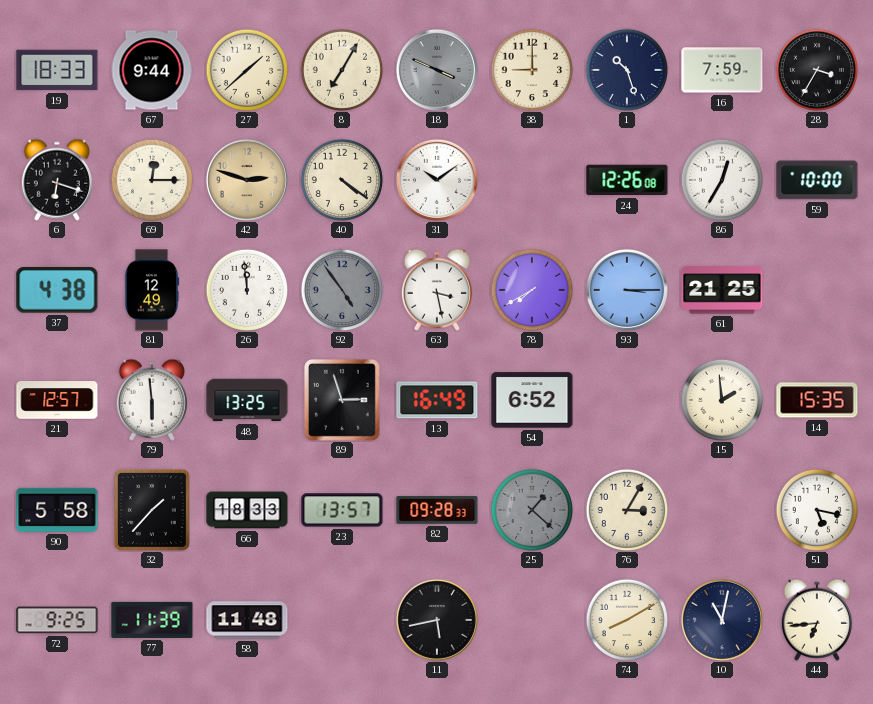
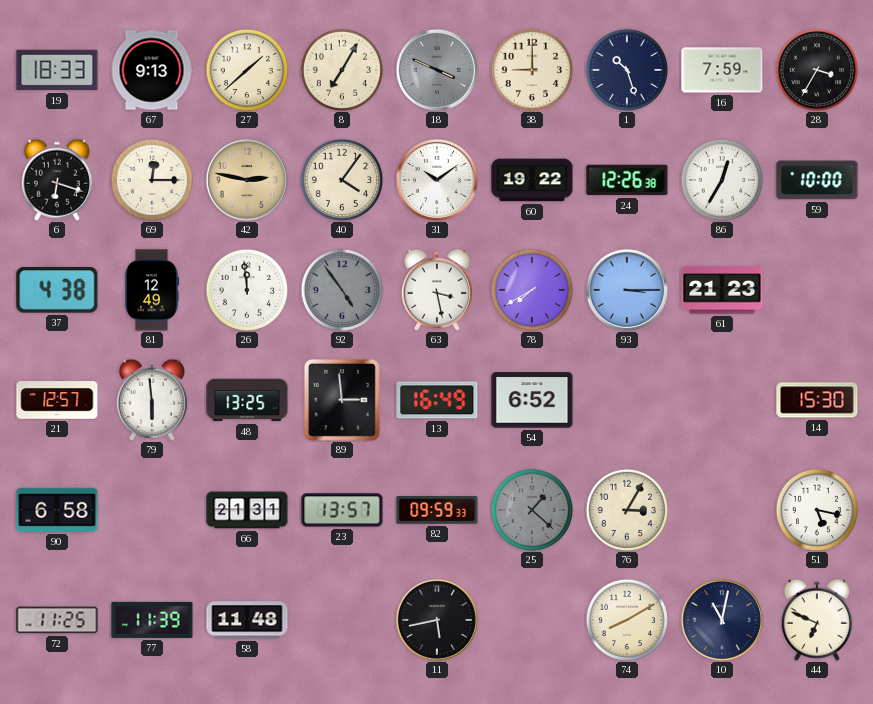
67: 9:44 -> 9:13
42: 2:48 -> 2:47
40: 4:21 -> 4:06
60: none -> 19:22
24: 12:26:08 -> 12:26:38
61: 21:25 -> 21:23
89: 2:57 -> 2:59
15: 1:59 -> none
14: 15:35 -> 15:30
90: 5:58 -> 6:58
32: 1:37 -> none
66: 18:33 -> 21:31
82: 09:28 -> 09:59
72: 9:25 -> 11:25
44: 6:44 -> 6:49
